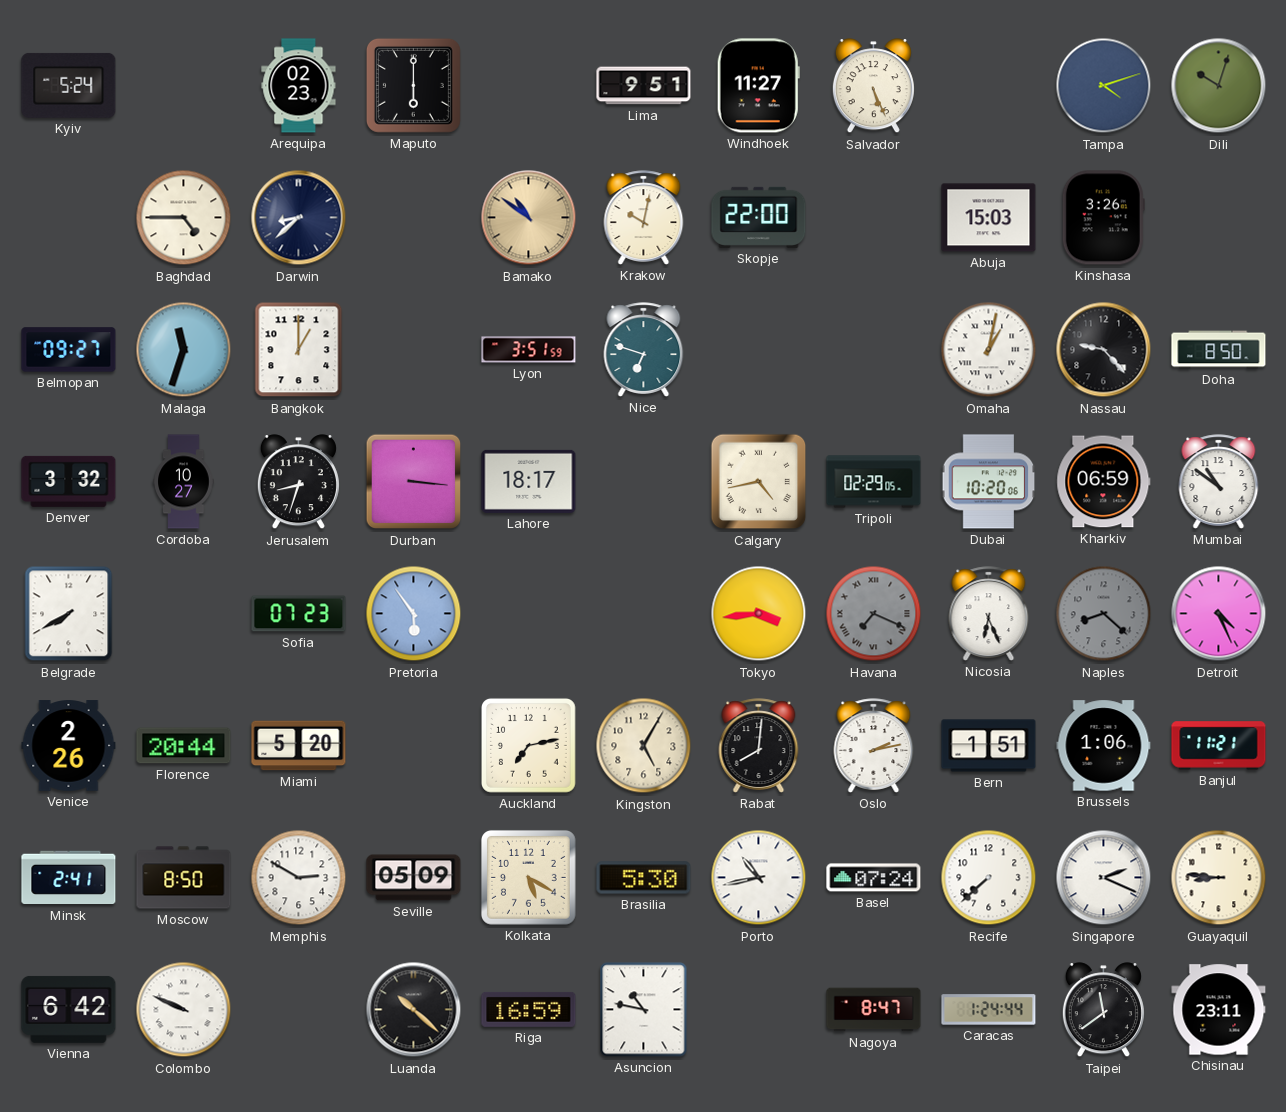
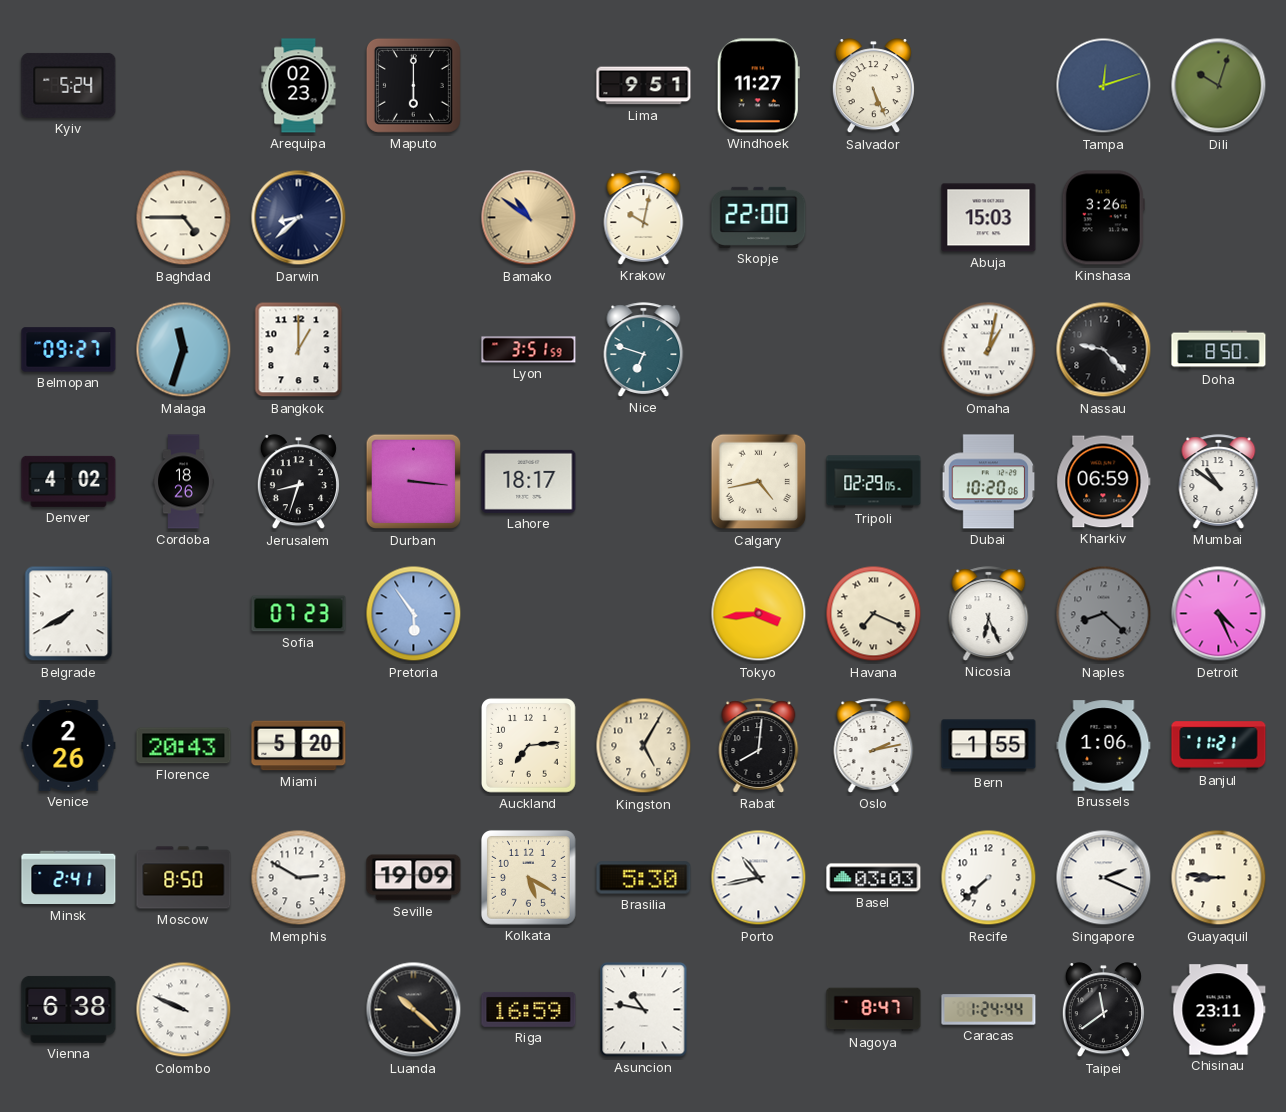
Tampa: 4:12 -> 12:12
Denver: 3:32 -> 4:02
Cordoba: 10:27 -> 18:26
Havana dial: grey -> cream
Florence: 20:44 -> 20:43
Auckland: 7:13 -> 7:14
Bern: 1:51 -> 1:55
Seville: 05:09 -> 19:09
Basel: 07:24 -> 03:03
Vienna: 6:42 -> 6:38
